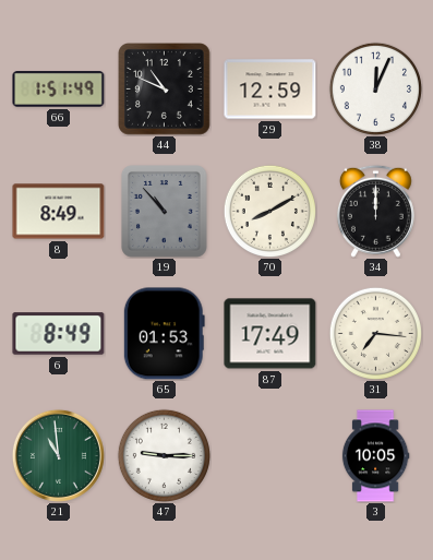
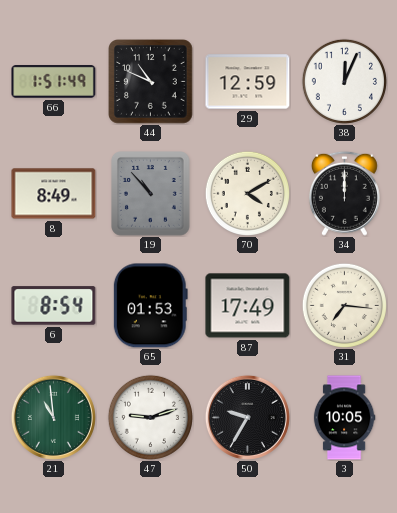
70: 8:10 -> 4:10
6: 8:49 -> 8:54
47: 9:15 -> 9:12
50: none -> 9:35
